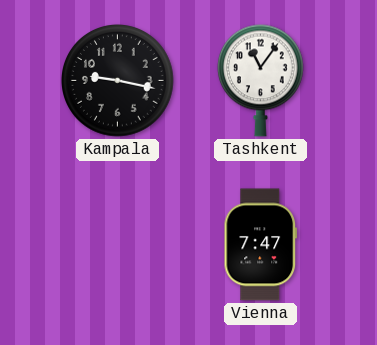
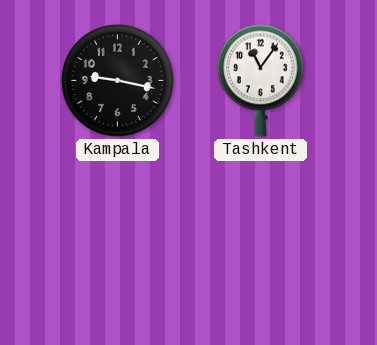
Vienna: 7:47 -> none
